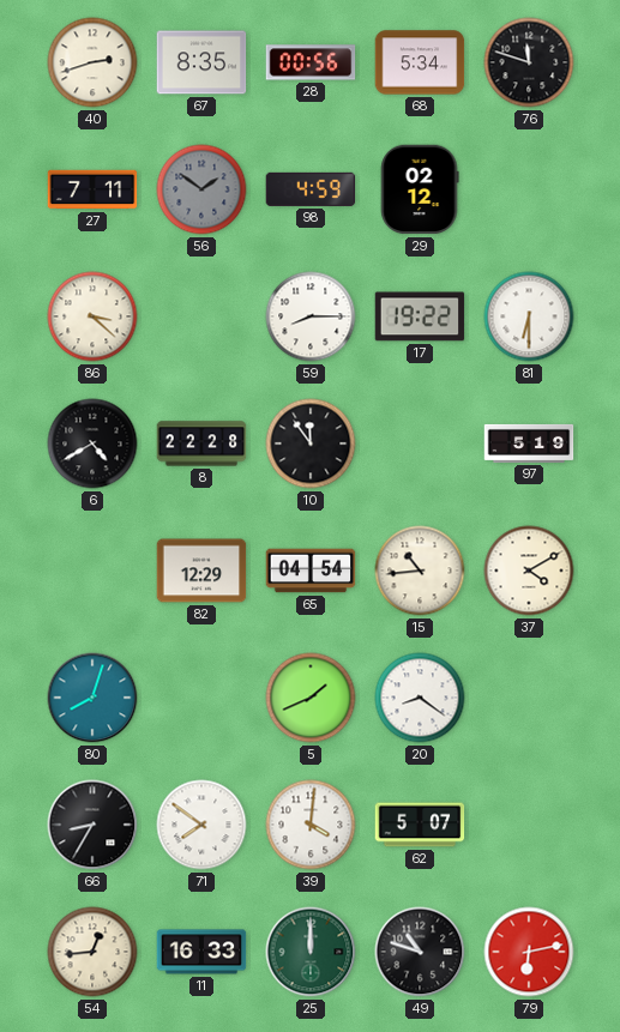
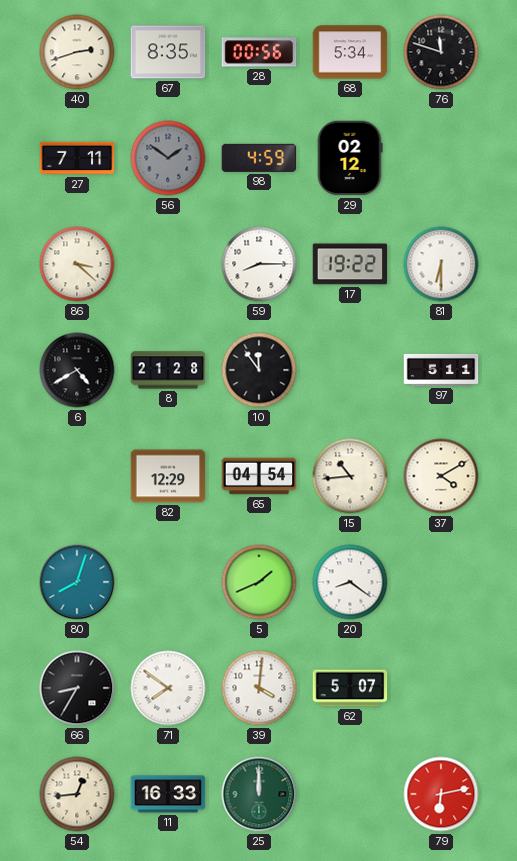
8: 22:28 -> 21:28
97: 5:19 -> 5:11
49: 10:48 -> none
